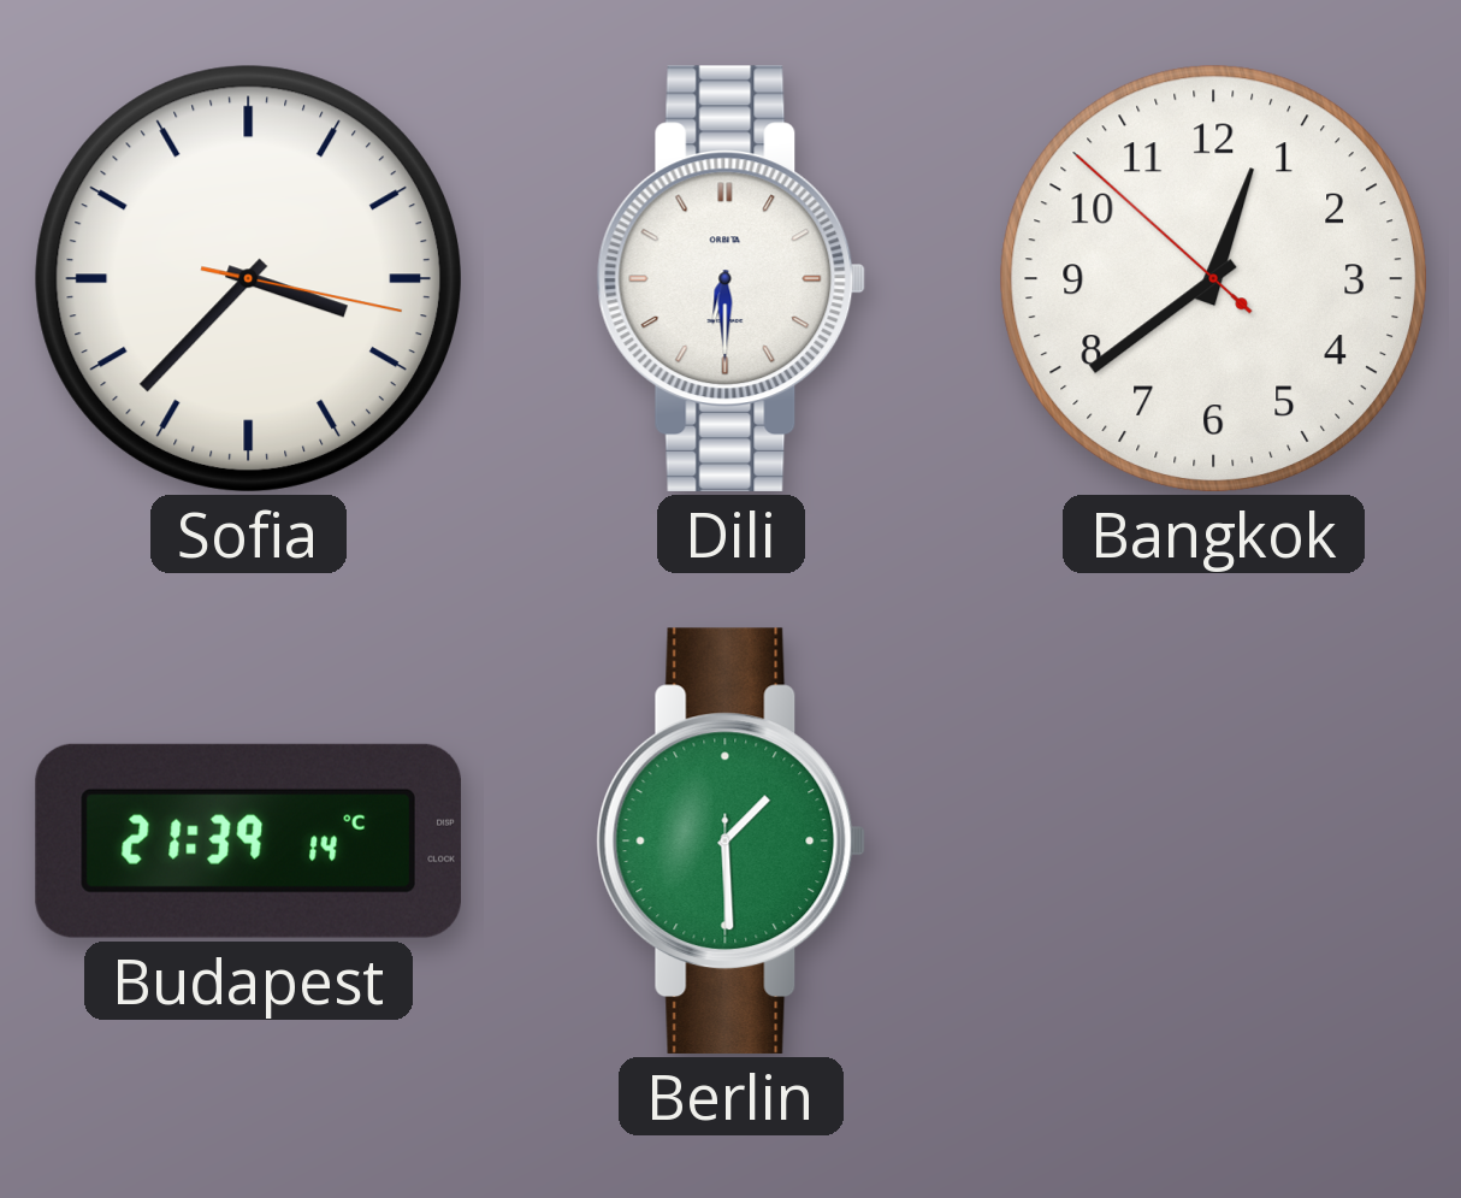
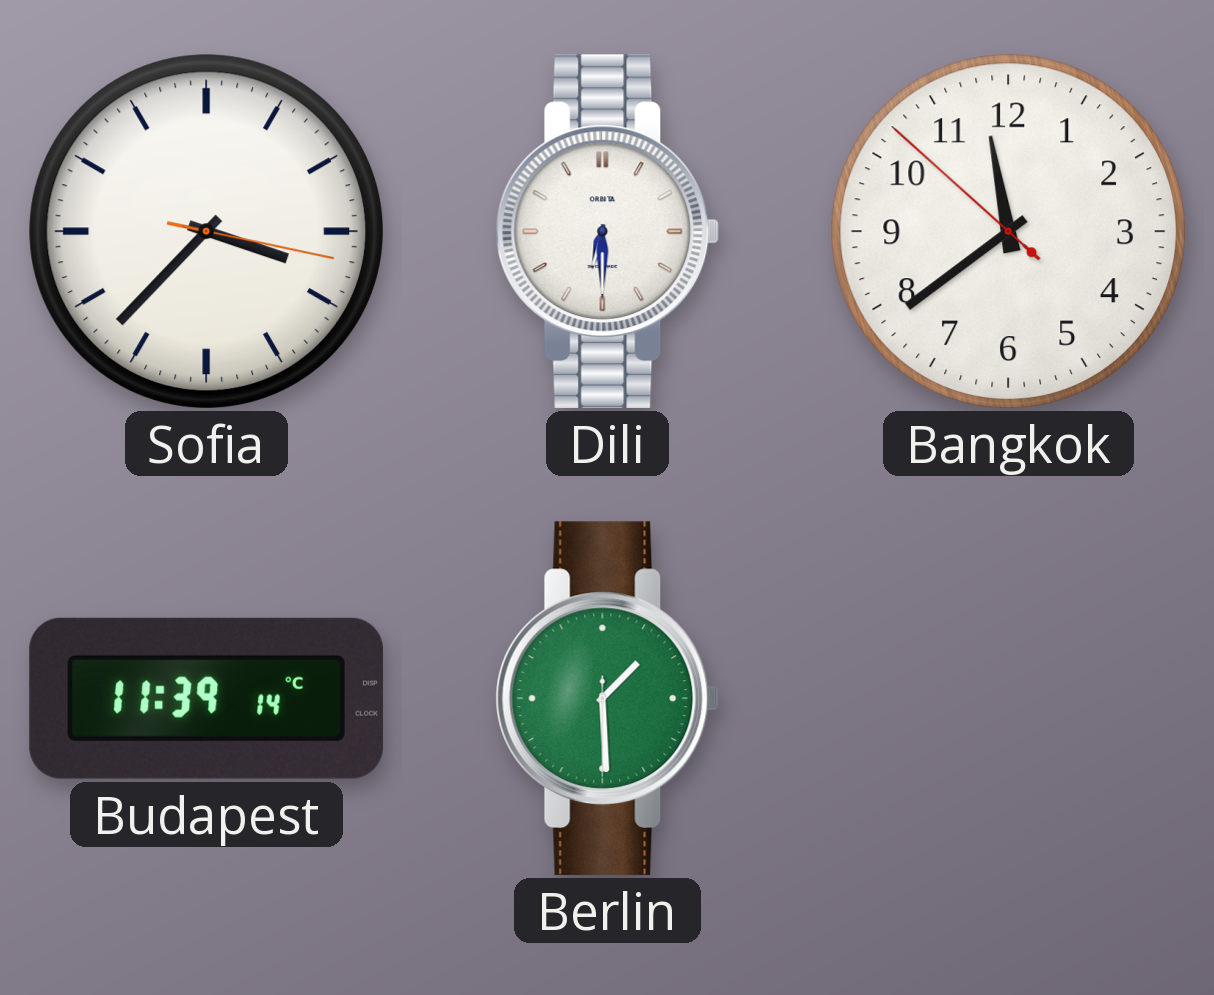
Bangkok: 12:38 -> 11:38
Budapest: 21:39 -> 11:39
